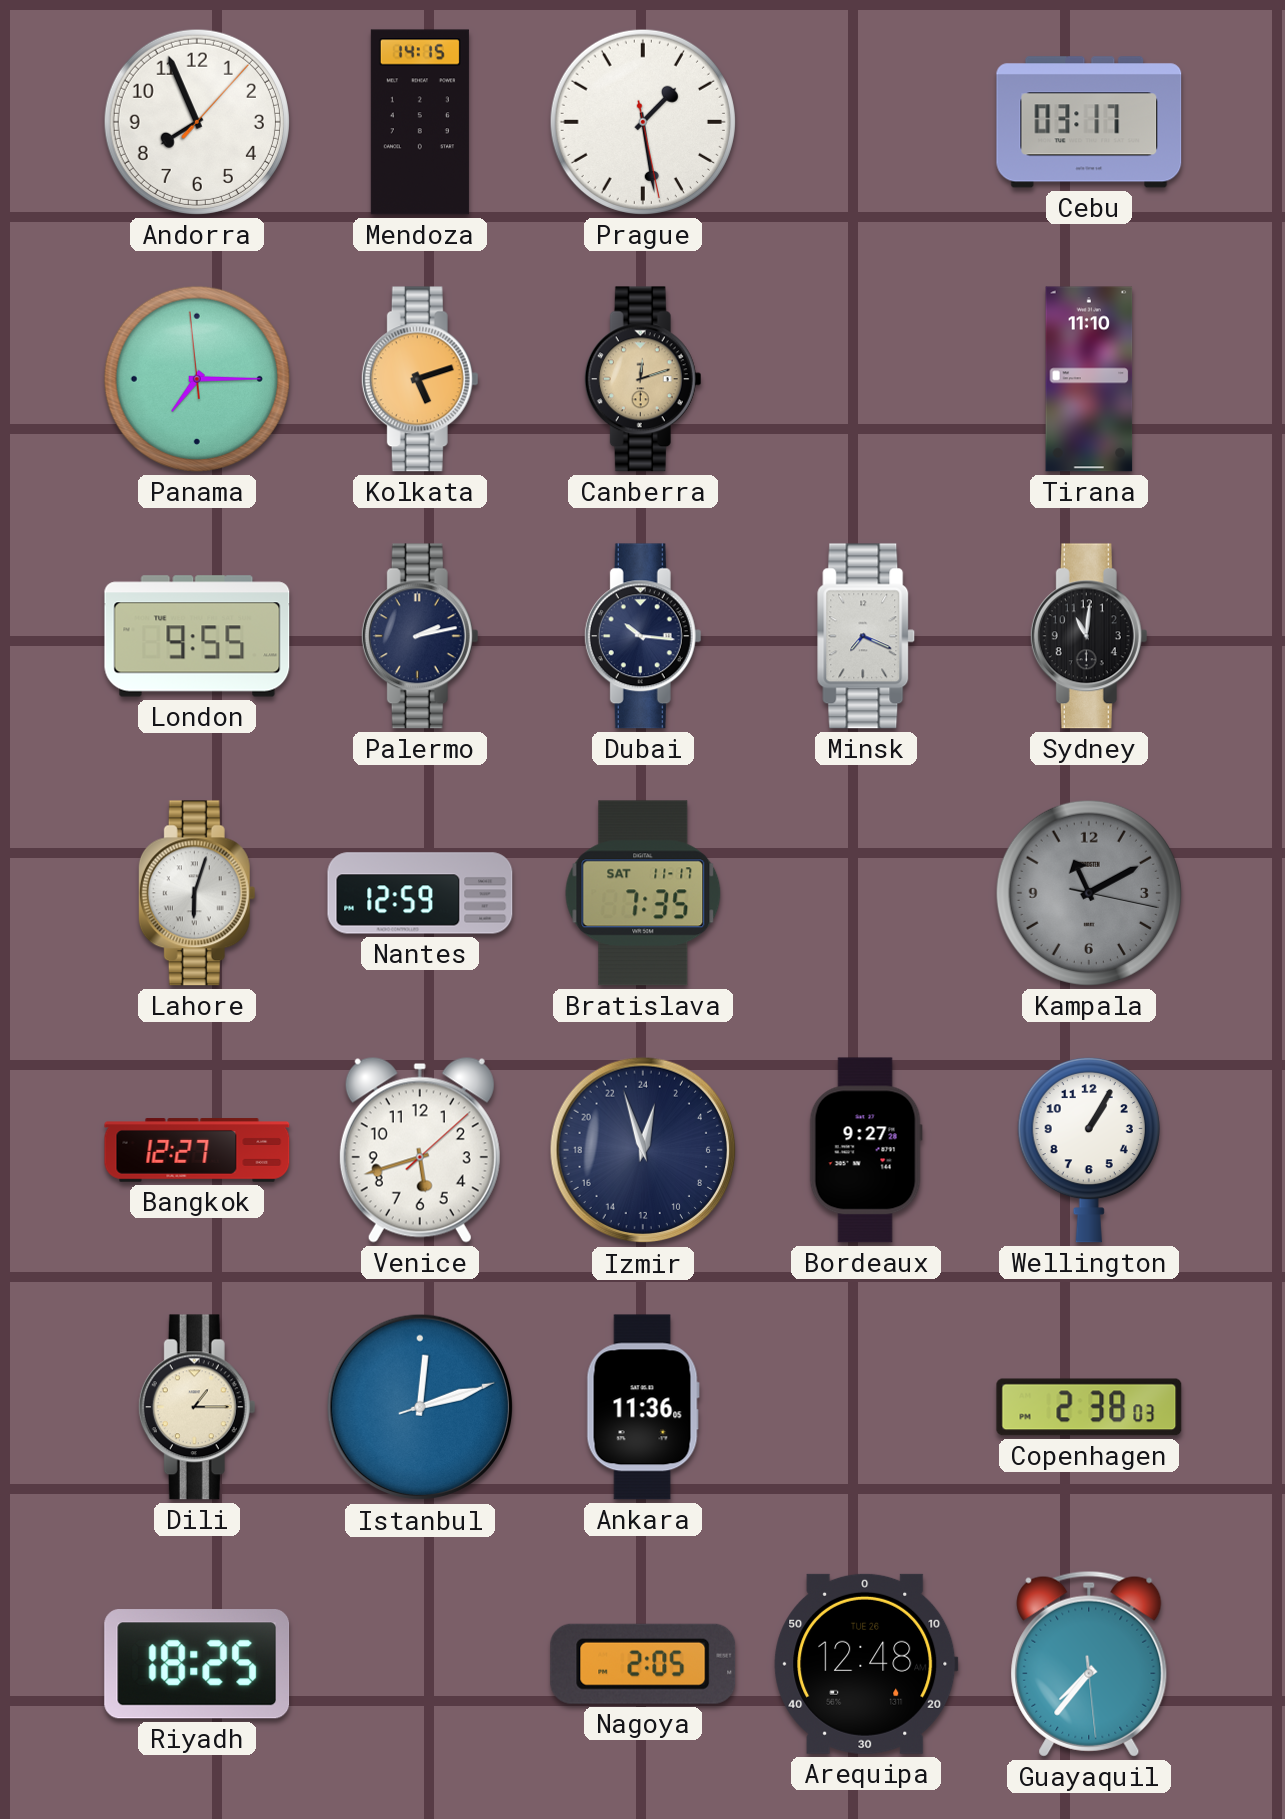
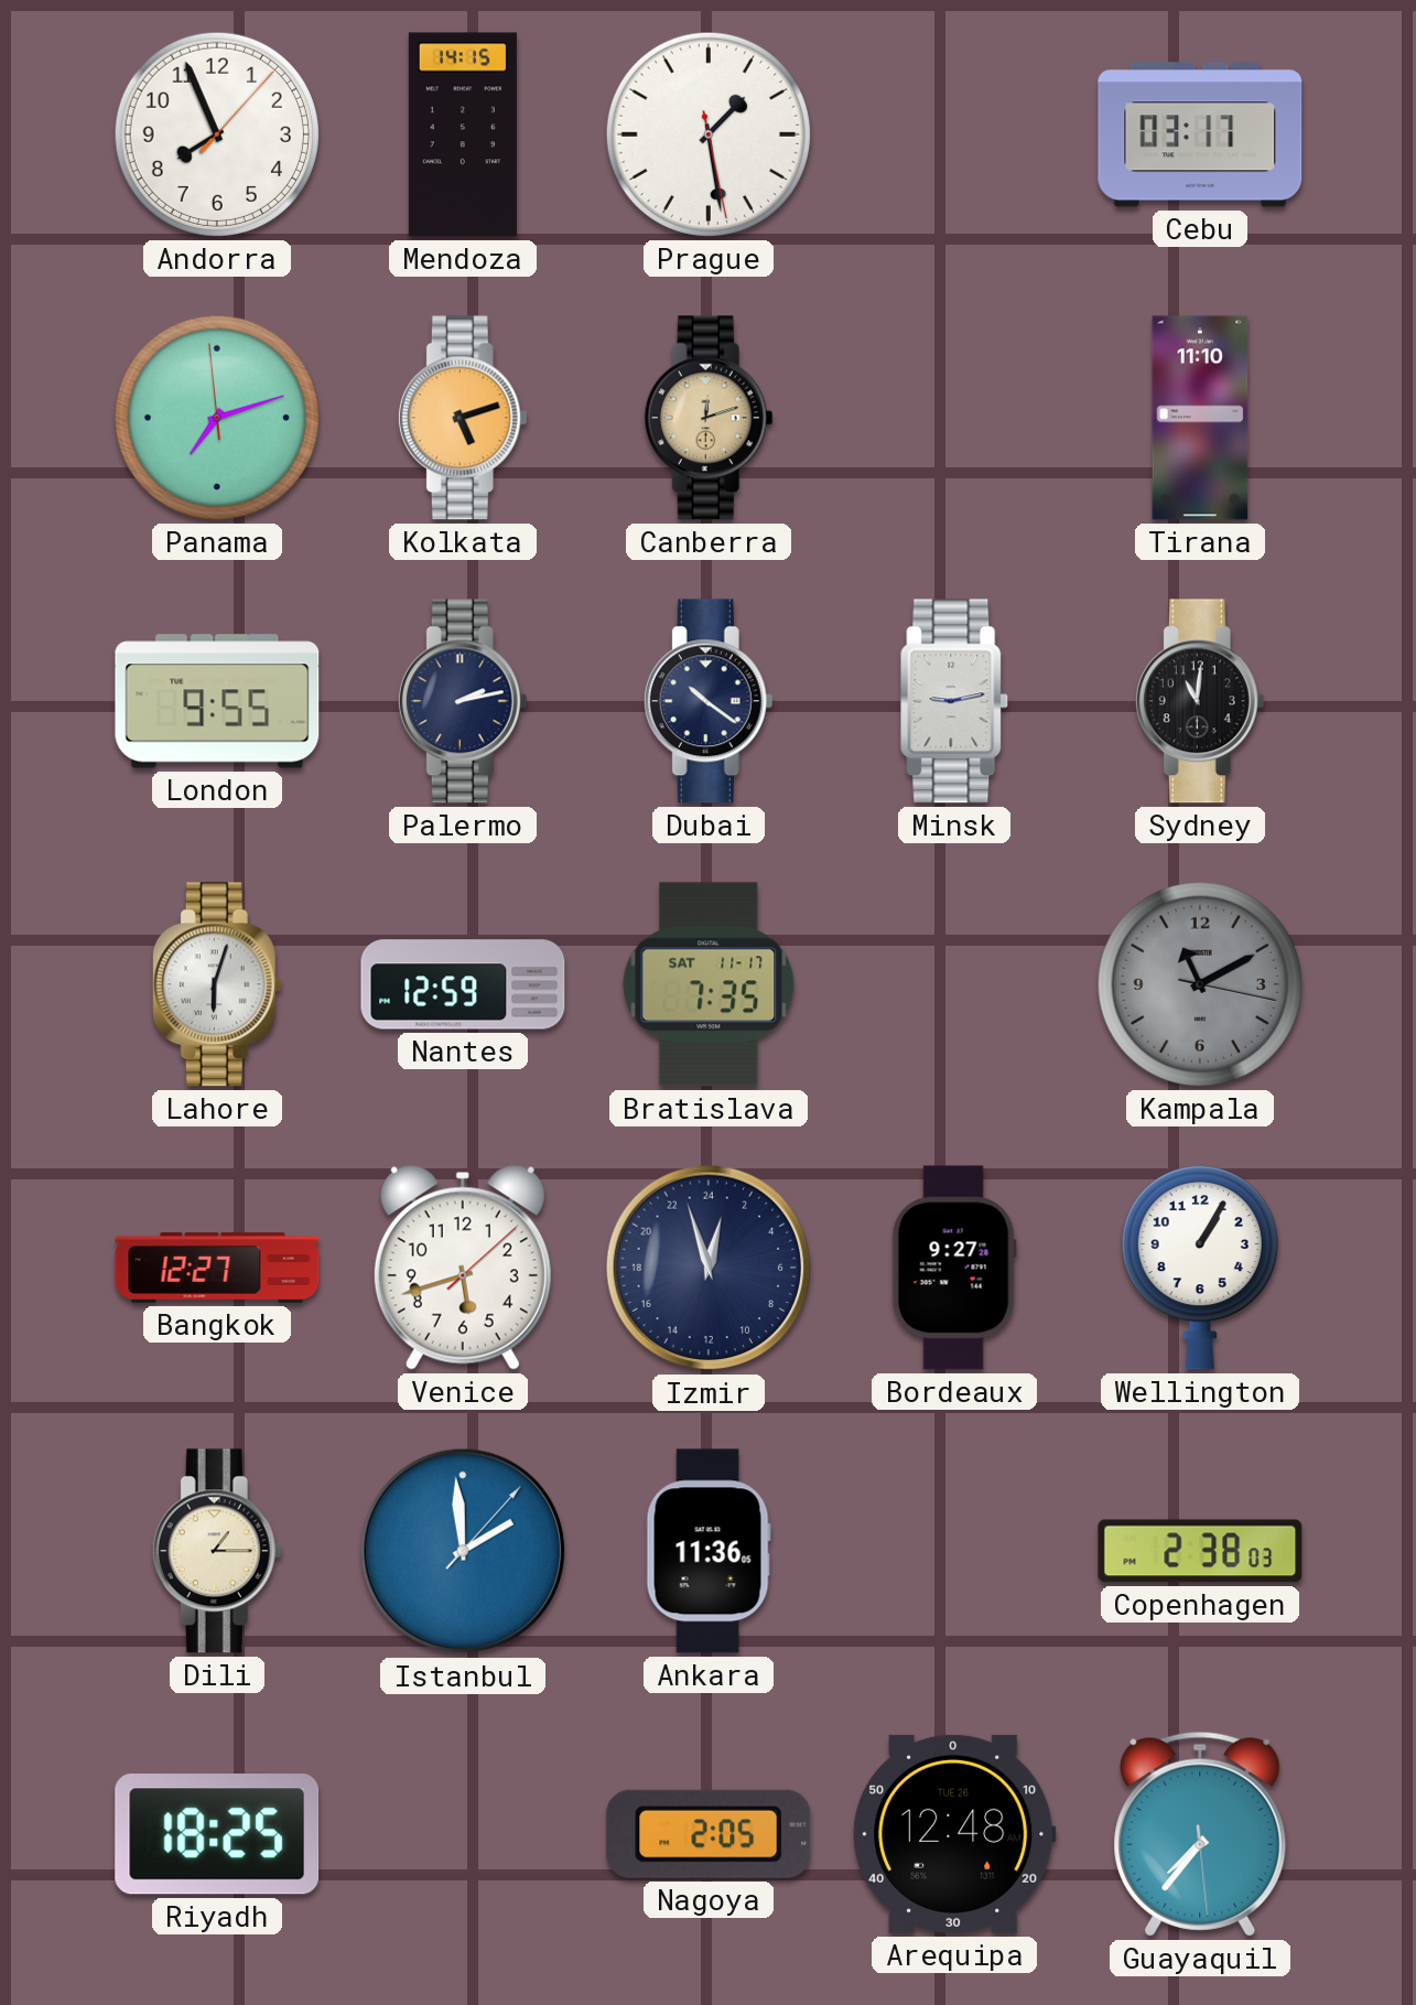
Panama: 7:14 -> 7:11
Dubai: 10:16 -> 10:21
Minsk: 7:19 -> 9:13
Istanbul: 12:12 -> 1:59
